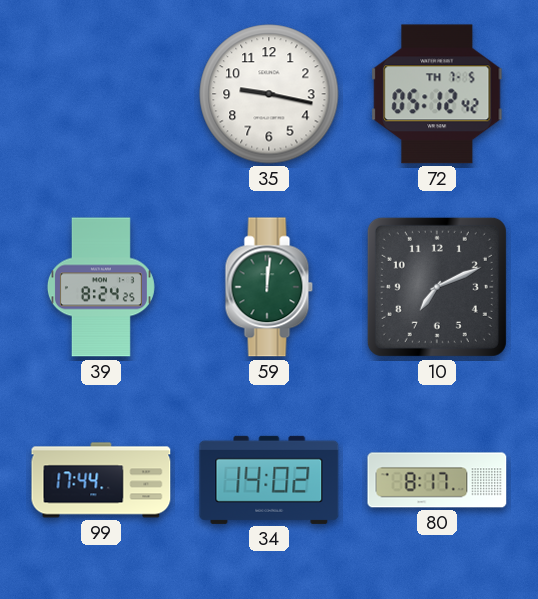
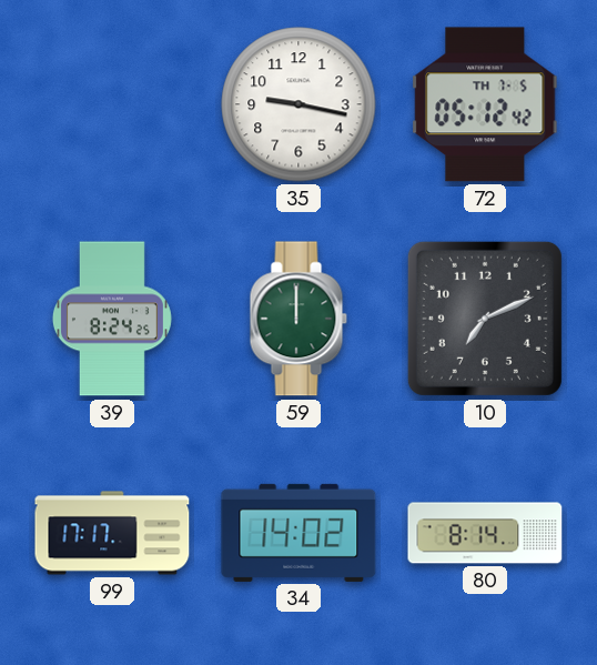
59: 12:01 -> 12:00
99: 17:44 -> 17:17
80: 8:17 -> 8:14
